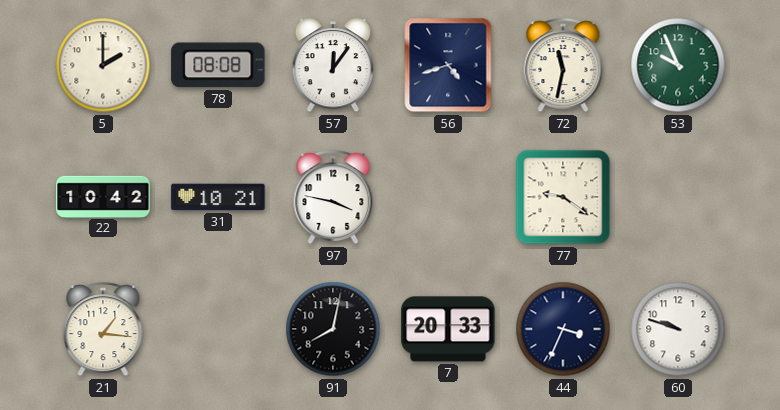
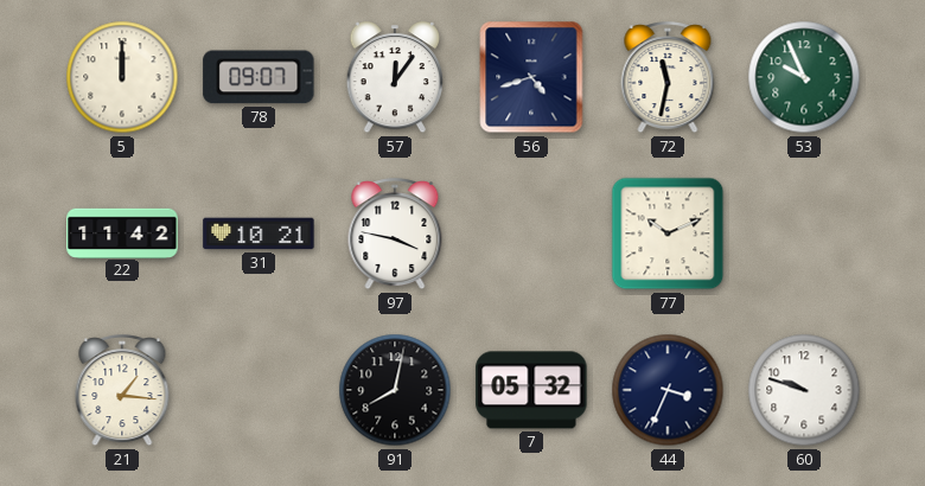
5: 2:00 -> 12:00
78: 08:08 -> 09:07
22: 10:42 -> 11:42
77: 9:21 -> 10:11
7: 20:33 -> 05:32
